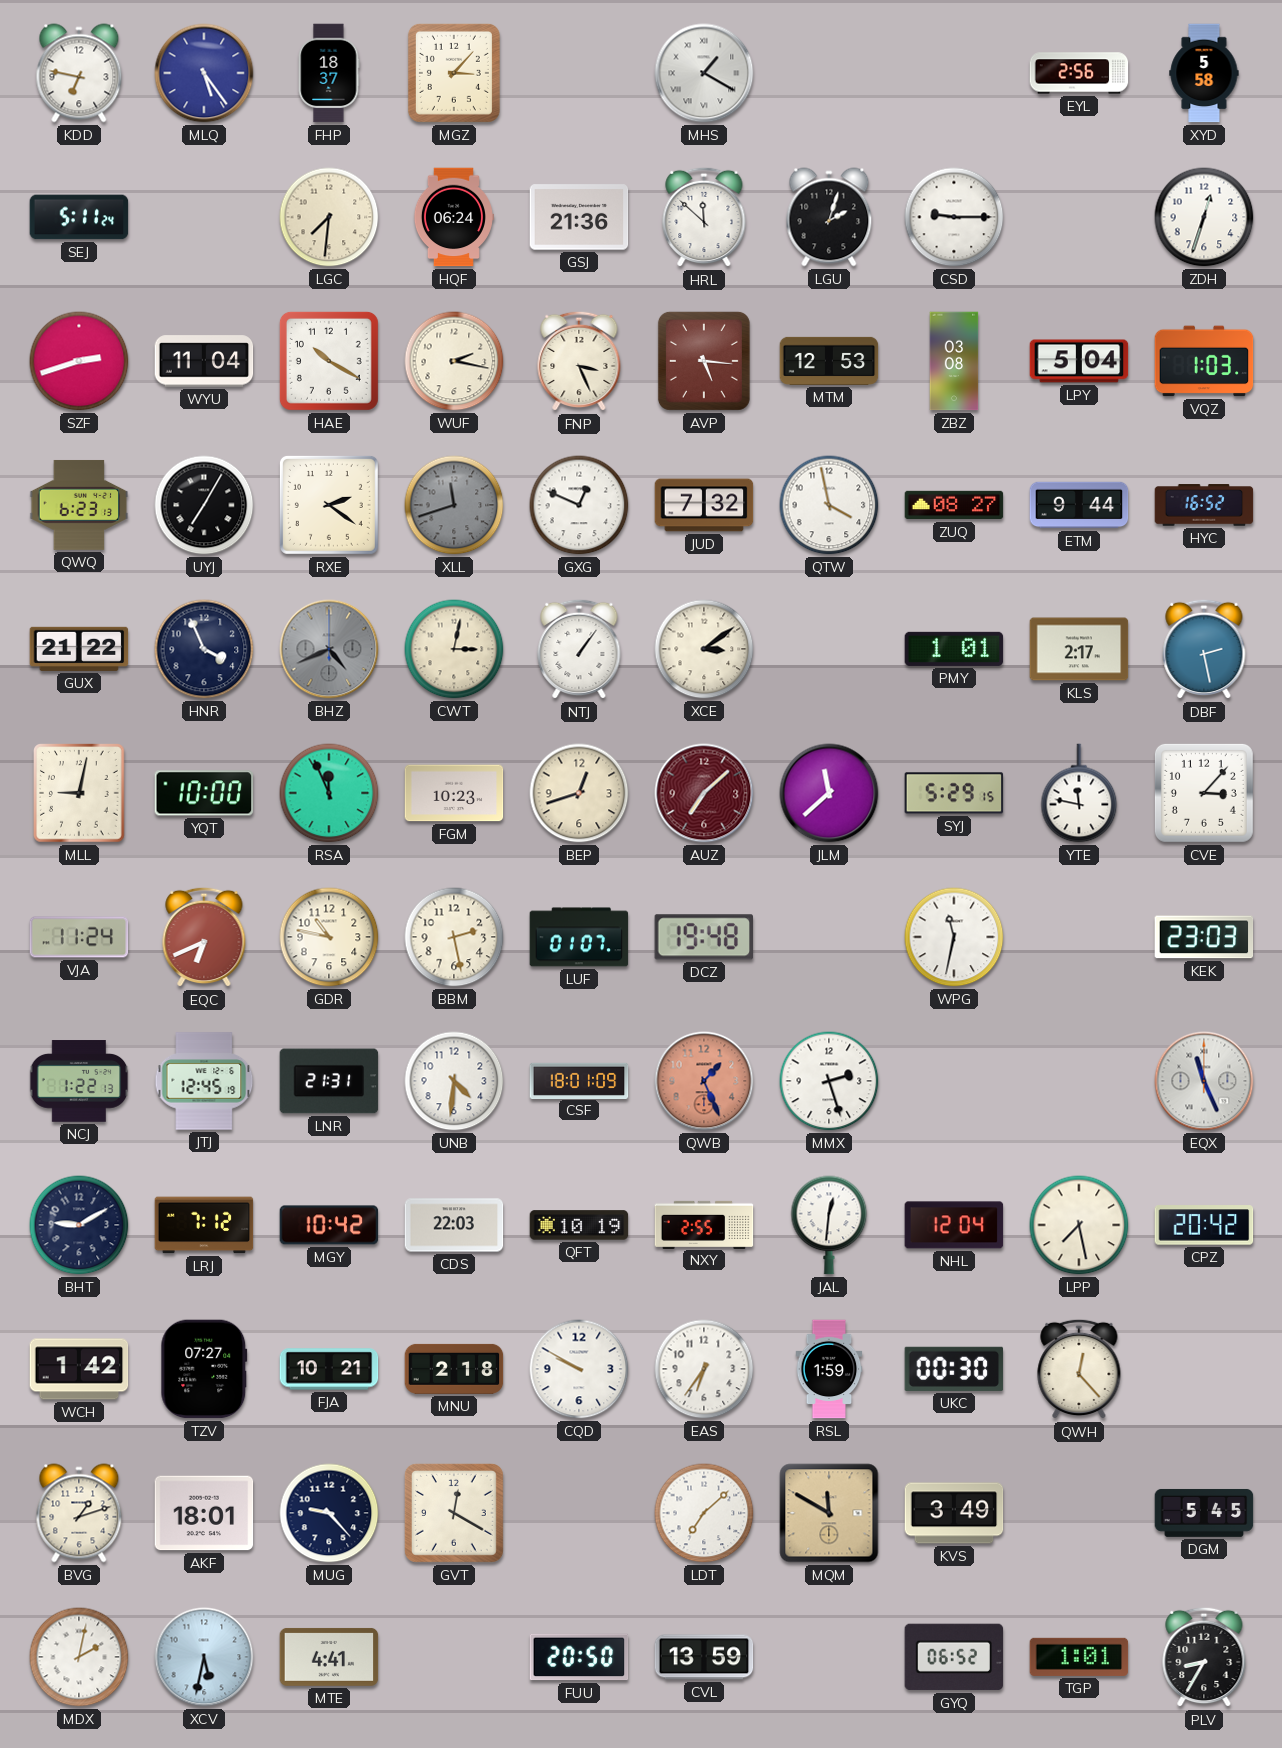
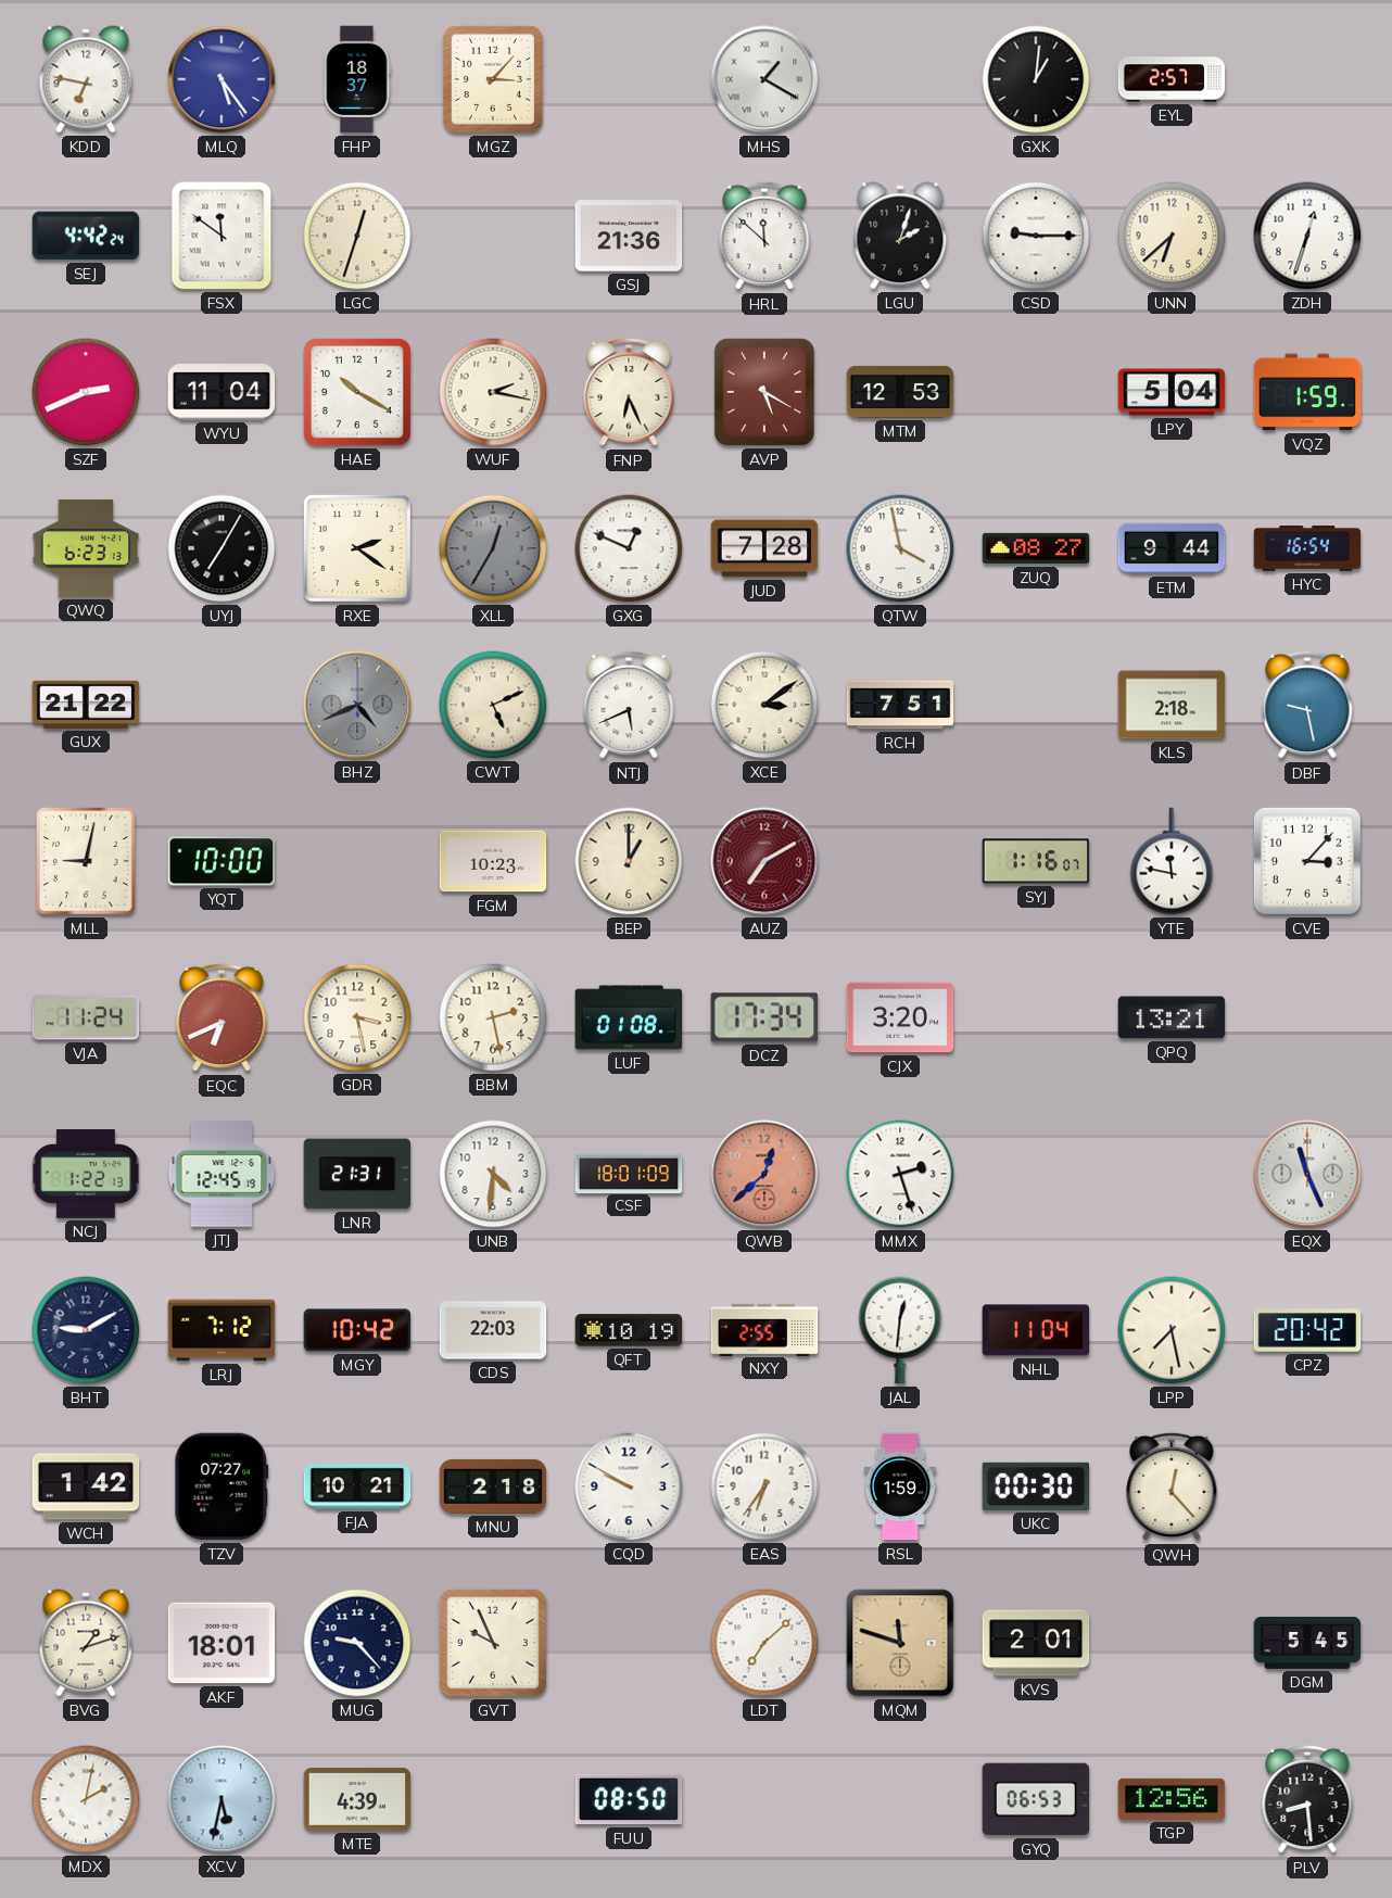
GXK: none -> 1:01
EYL: 2:56 -> 2:57
XYD: 5:58 -> none
SEJ: 5:11 -> 4:42
FSX: none -> 11:51
LGC: 7:31 -> 12:33
HQF: 06:24 -> none
UNN: none -> 6:38
SZF: 2:42 -> 2:41
FNP: 3:26 -> 6:26
AVP: 5:16 -> 5:20
ZBZ: 03:08 -> none
VQZ: 1:03 -> 1:59
XLL: 11:42 -> 12:35
JUD: 7:32 -> 7:28
HYC: 16:52 -> 16:54
HNR: 3:56 -> none
CWT: 3:02 -> 5:11
NTJ: 1:06 -> 5:41
RCH: none -> 7:51
PMY: 1:01 -> none
KLS: 2:17 -> 2:18
DBF: 2:28 -> 9:28
RSA: 11:56 -> none
BEP: 12:42 -> 1:00
AUZ: 7:08 -> 7:10
JLM: 11:38 -> none
SYJ: 5:29 -> 1:16
GDR: 10:47 -> 3:28
LUF: 01:07 -> 01:08
DCZ: 19:48 -> 17:34
CJX: none -> 3:20
WPG: 11:32 -> none
QPQ: none -> 13:21
KEK: 23:03 -> none
QWB: 1:26 -> 12:38
NHL: 12:04 -> 11:04
GVT: 12:20 -> 9:56
MQM: 11:50 -> 11:48
KVS: 3:49 -> 2:01
MTE: 4:41 -> 4:39
FUU: 20:50 -> 08:50
CVL: 13:59 -> none
GYQ: 06:52 -> 06:53
TGP: 1:01 -> 12:56
PLV: 8:35 -> 8:29
